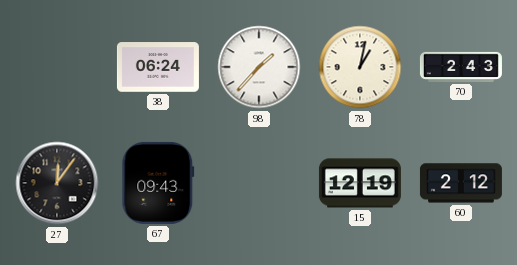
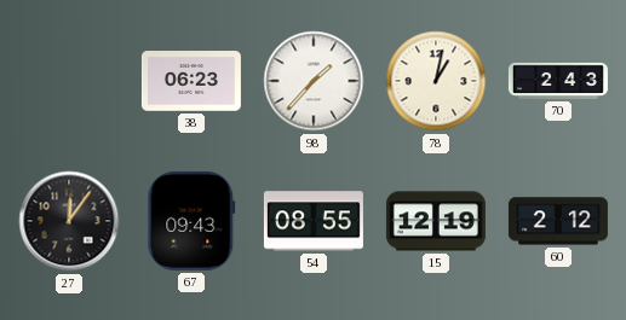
38: 06:24 -> 06:23
54: none -> 08:55
